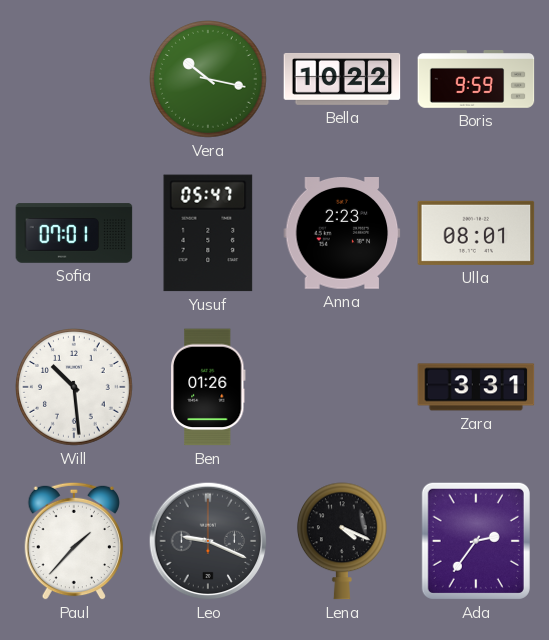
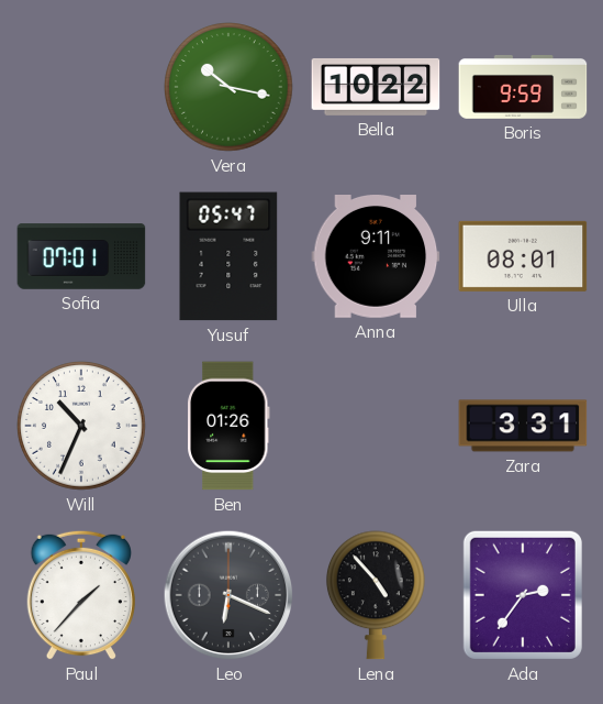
Anna: 2:23 -> 9:11
Will: 10:29 -> 10:34
Leo: 9:19 -> 6:19
Lena: 4:19 -> 4:53
